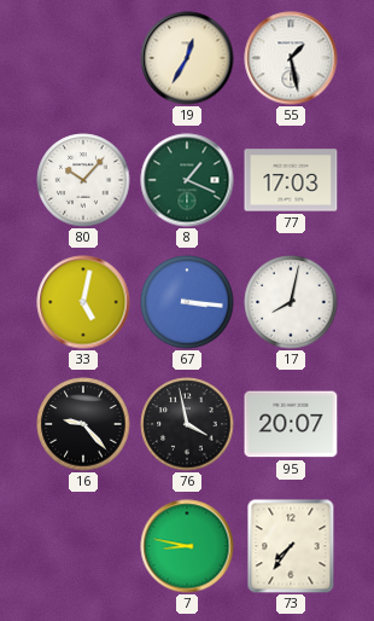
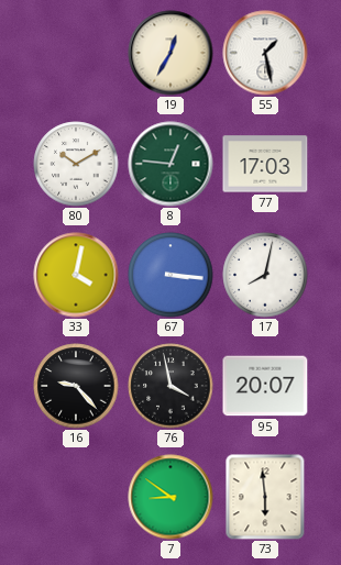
80: 10:07 -> 10:10
8: 1:19 -> 12:46
33: 5:02 -> 4:02
7: 8:47 -> 8:51
73: 7:36 -> 5:59
